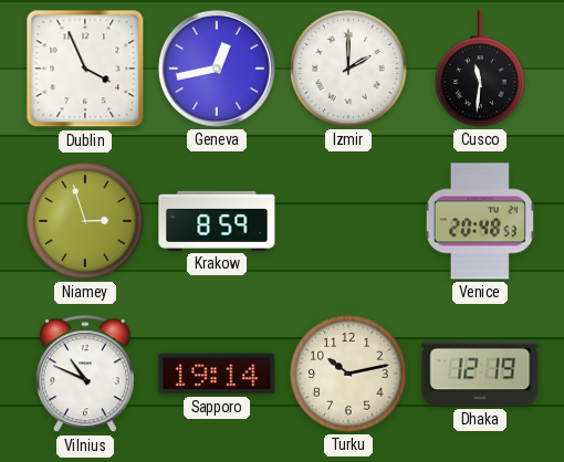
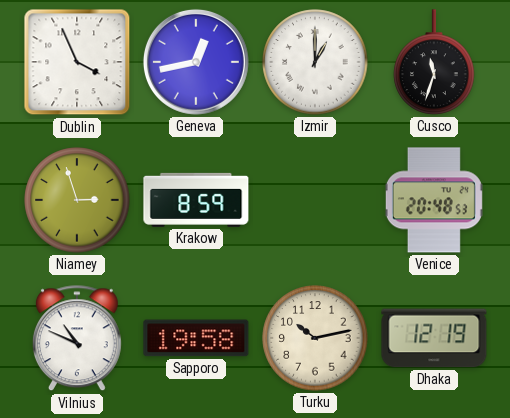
Izmir: 2:00 -> 1:00
Cusco: 11:31 -> 11:33
Sapporo: 19:14 -> 19:58
